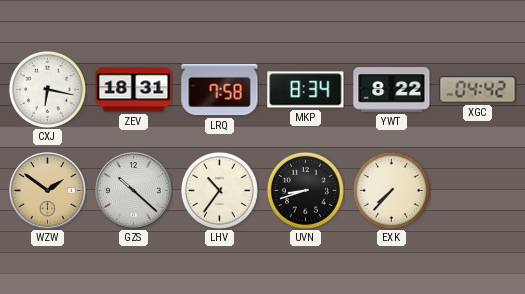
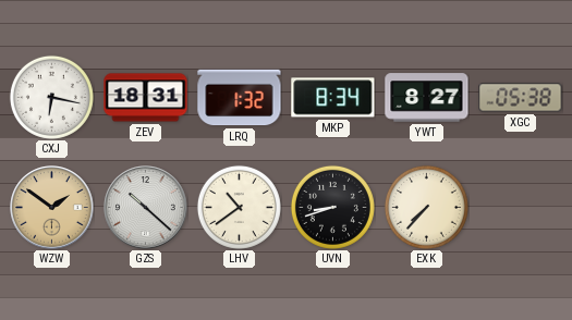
LRQ: 7:58 -> 1:32
YWT: 8:22 -> 8:27
XGC: 04:42 -> 05:38
LHV: 10:36 -> 10:39
